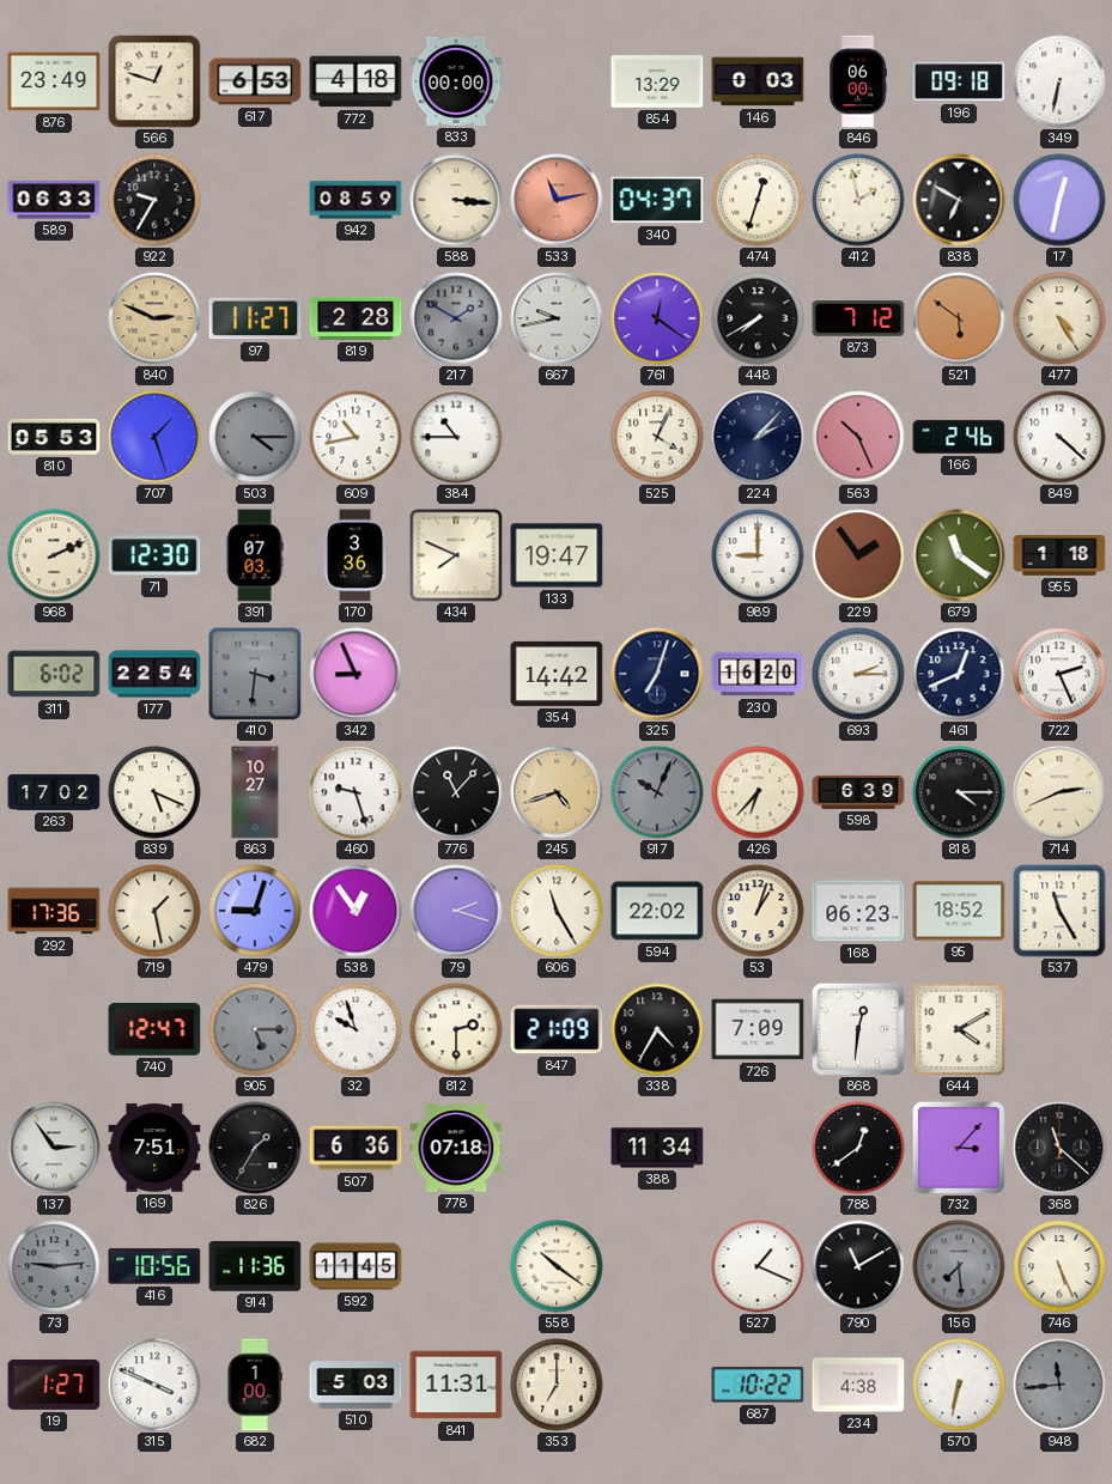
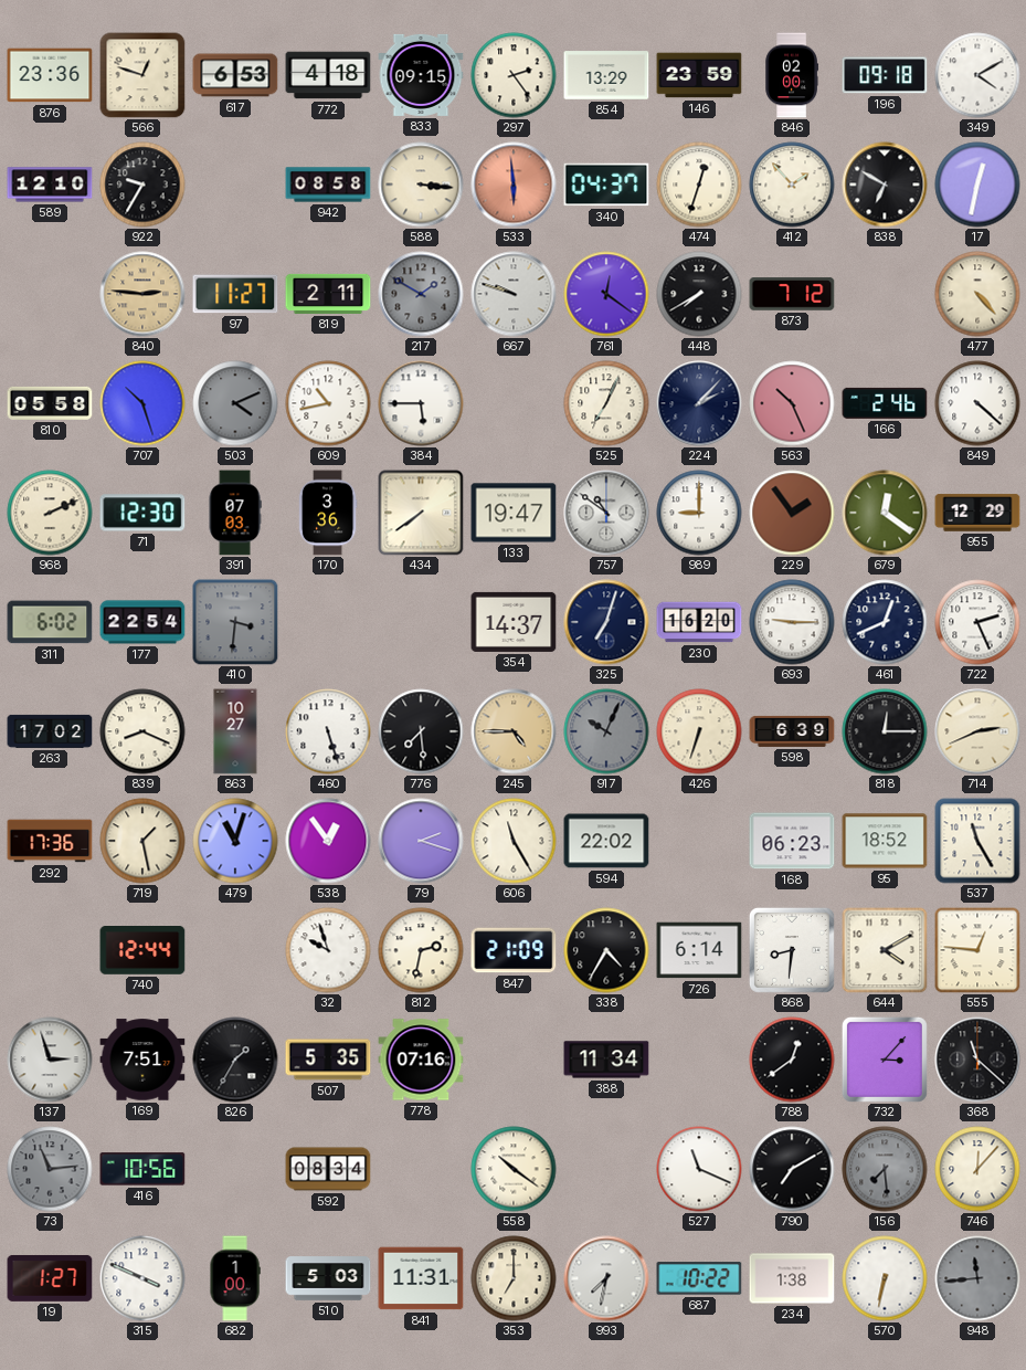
876: 23:49 -> 23:36
833: 00:00 -> 09:15
297: none -> 2:24
146: 0:03 -> 23:59
846: 06:00 -> 02:00
349: 6:32 -> 4:10
589: 06:33 -> 12:10
942: 08:59 -> 08:58
533: 11:13 -> 5:59
412: 1:58 -> 1:53
840: 2:49 -> 2:46
819: 2:28 -> 2:11
667: 9:43 -> 9:48
521: 5:51 -> none
477: 4:25 -> 4:23
810: 05:53 -> 05:58
707: 1:27 -> 10:27
503: 4:15 -> 4:11
384: 10:45 -> 5:45
525: 4:04 -> 7:04
434: 7:49 -> 7:39
757: none -> 10:51
679: 11:21 -> 12:21
955: 1:18 -> 12:29
342: 8:56 -> none
354: 14:42 -> 14:37
693: 2:15 -> 9:15
839: 5:19 -> 8:19
460: 9:27 -> 5:27
776: 11:07 -> 7:29
245: 4:42 -> 4:45
426: 6:37 -> 6:33
818: 4:15 -> 12:15
479: 9:03 -> 11:03
53: 1:03 -> none
740: 12:47 -> 12:44
905: 5:15 -> none
812: 2:30 -> 2:32
726: 7:09 -> 6:14
868: 12:31 -> 8:31
555: none -> 12:46
137: 2:54 -> 2:57
507: 6:36 -> 5:35
778: 07:18 -> 07:16
73: 9:14 -> 11:14
914: 11:36 -> none
592: 11:45 -> 08:34
527: 1:19 -> 11:19
790: 11:10 -> 7:10
746: 5:26 -> 12:07
993: none -> 7:32
234: 4:38 -> 1:38
